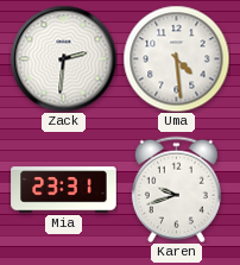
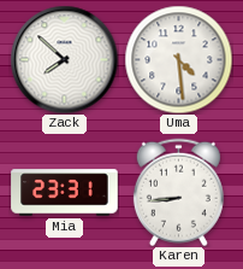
Zack: 2:31 -> 7:52
Karen: 9:42 -> 8:44
